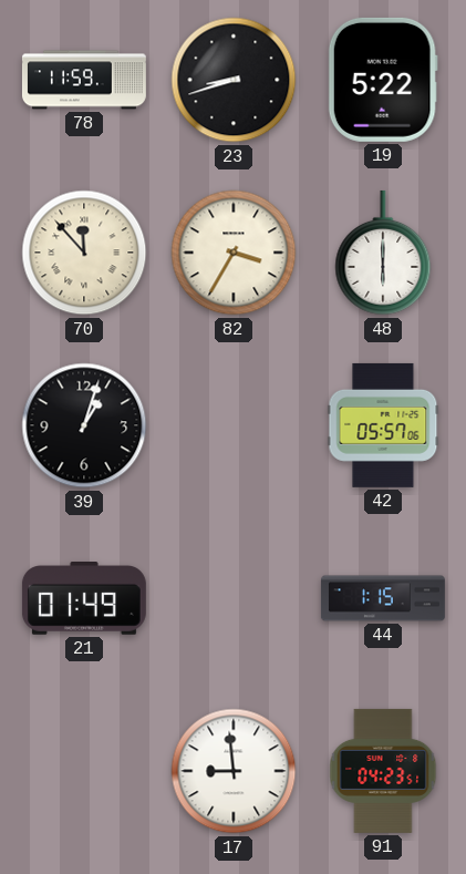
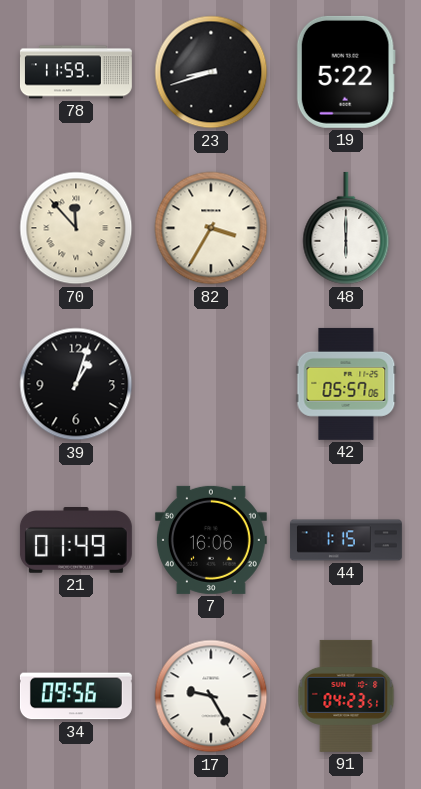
7: none -> 16:06
34: none -> 09:56
17: 8:59 -> 9:25
